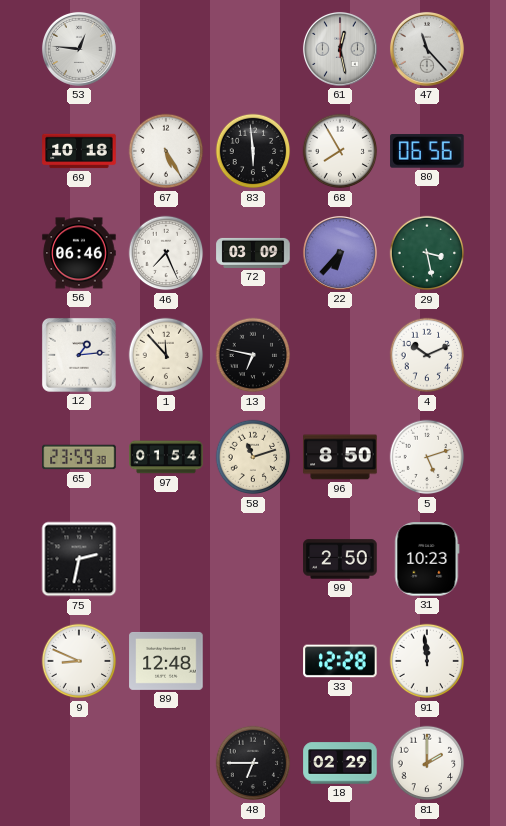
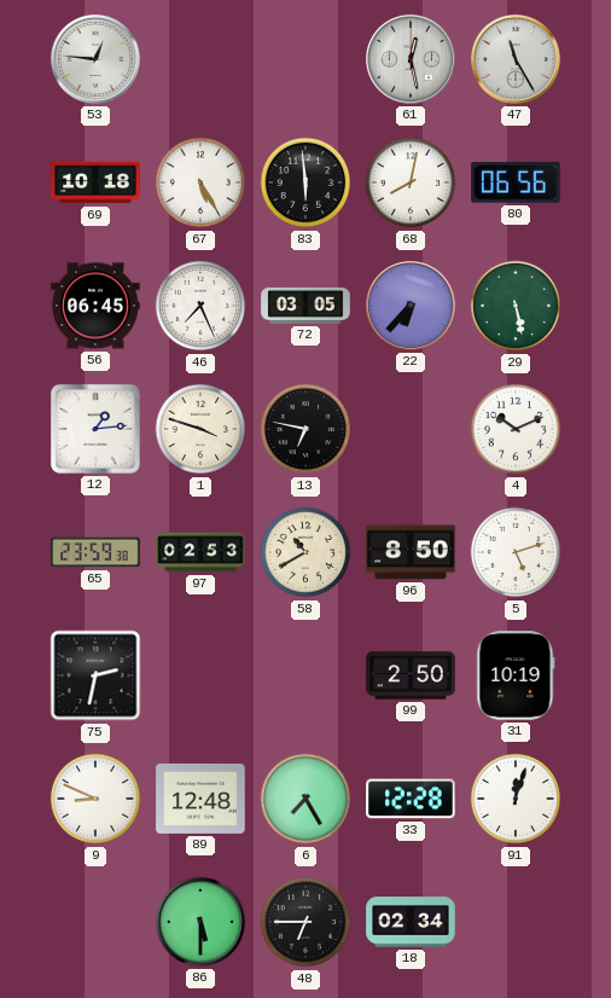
47: 11:23 -> 11:25
68: 7:55 -> 8:02
56: 06:46 -> 06:45
72: 03:09 -> 03:05
29: 3:28 -> 5:28
1: 11:53 -> 3:48
97: 01:54 -> 02:53
58: 11:12 -> 10:40
31: 10:23 -> 10:19
6: none -> 7:25
91: 11:59 -> 12:03
86: none -> 5:30
18: 02:29 -> 02:34
81: 2:00 -> none
